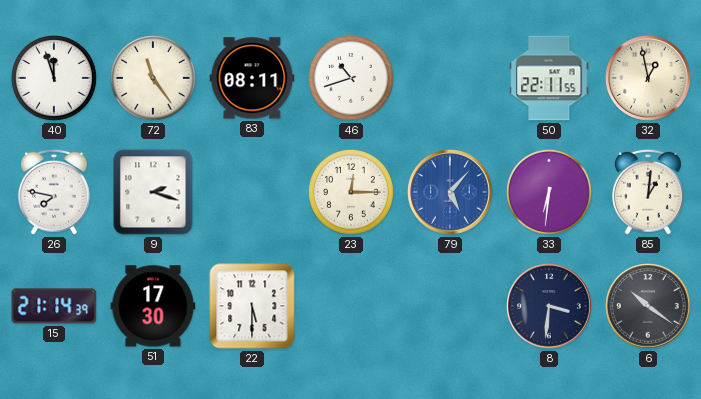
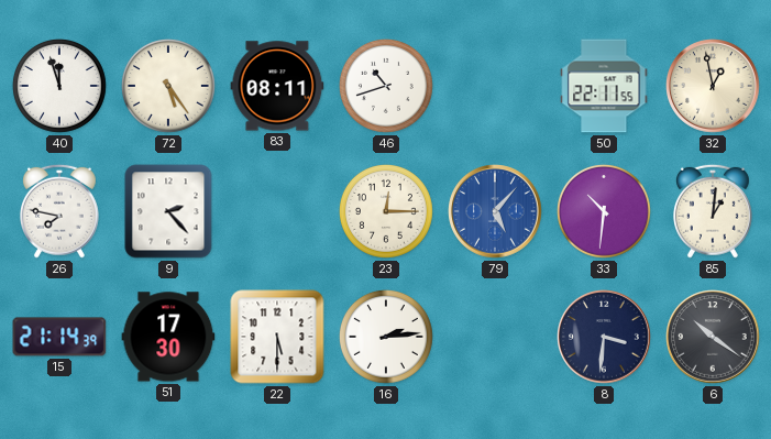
72: 11:24 -> 5:24
9: 2:18 -> 2:23
33: 6:31 -> 10:31
16: none -> 2:14
